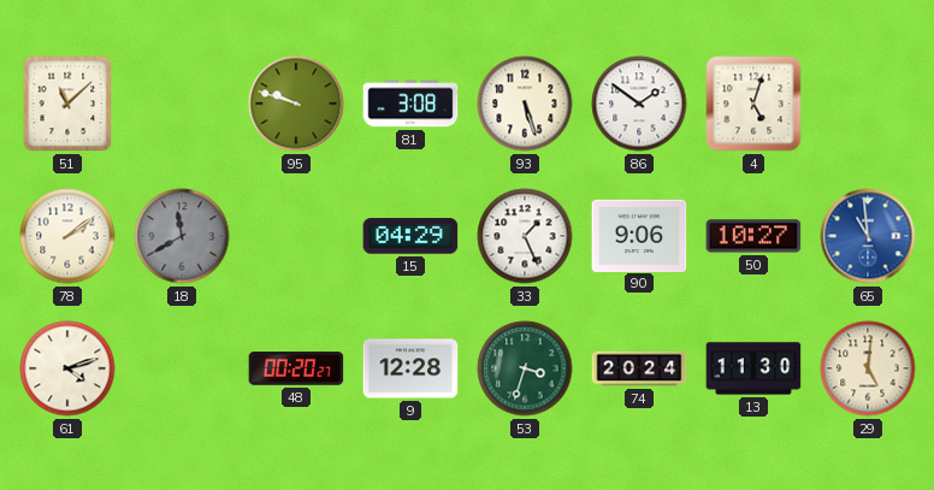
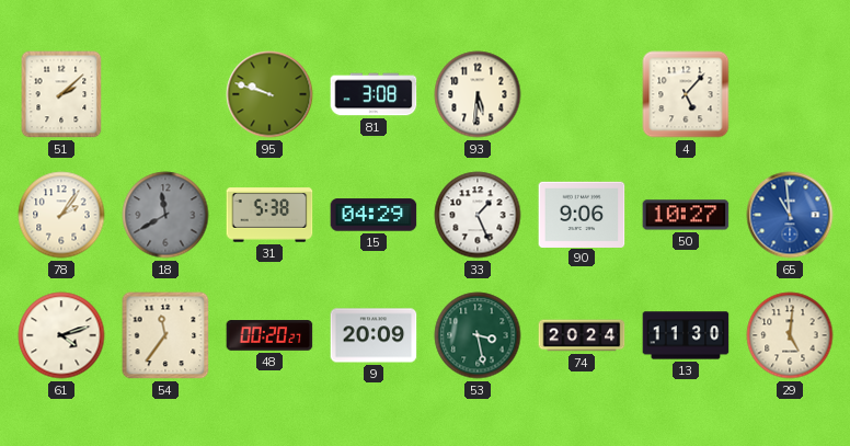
51: 11:08 -> 2:08
93: 5:27 -> 5:31
86: 1:51 -> none
4: 5:03 -> 5:07
78: 2:09 -> 2:06
31: none -> 5:38
54: none -> 11:36
9: 12:28 -> 20:09
53: 3:33 -> 3:28
